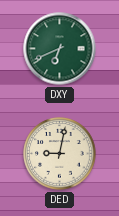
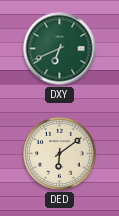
DED: 9:02 -> 6:09
